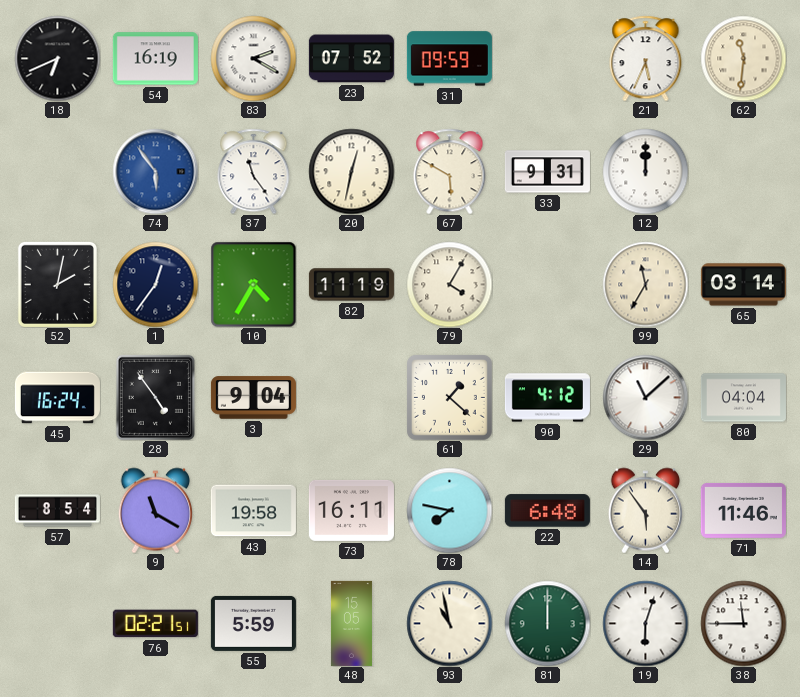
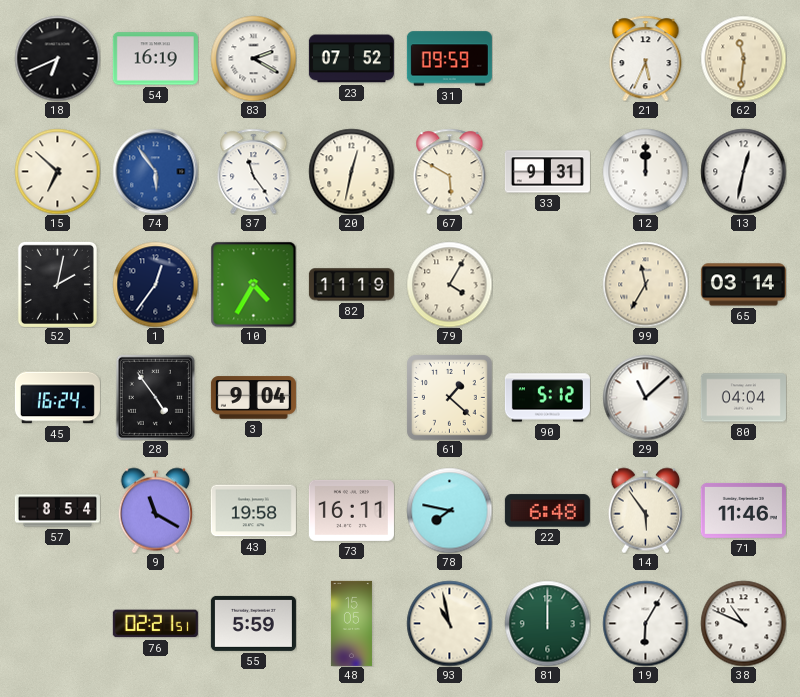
15: none -> 6:52
13: none -> 12:32
90: 4:12 -> 5:12
19: 6:03 -> 6:05
38: 11:45 -> 10:49
